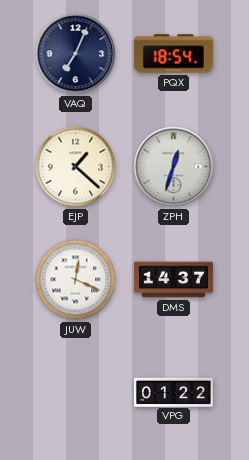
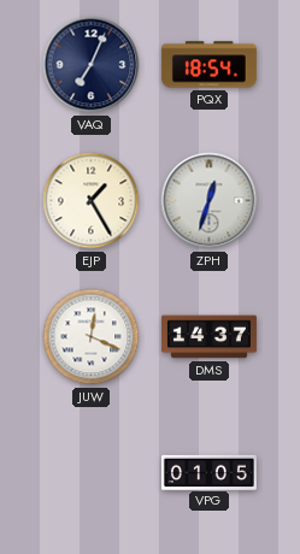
EJP: 1:22 -> 1:25
VPG: 01:22 -> 01:05
